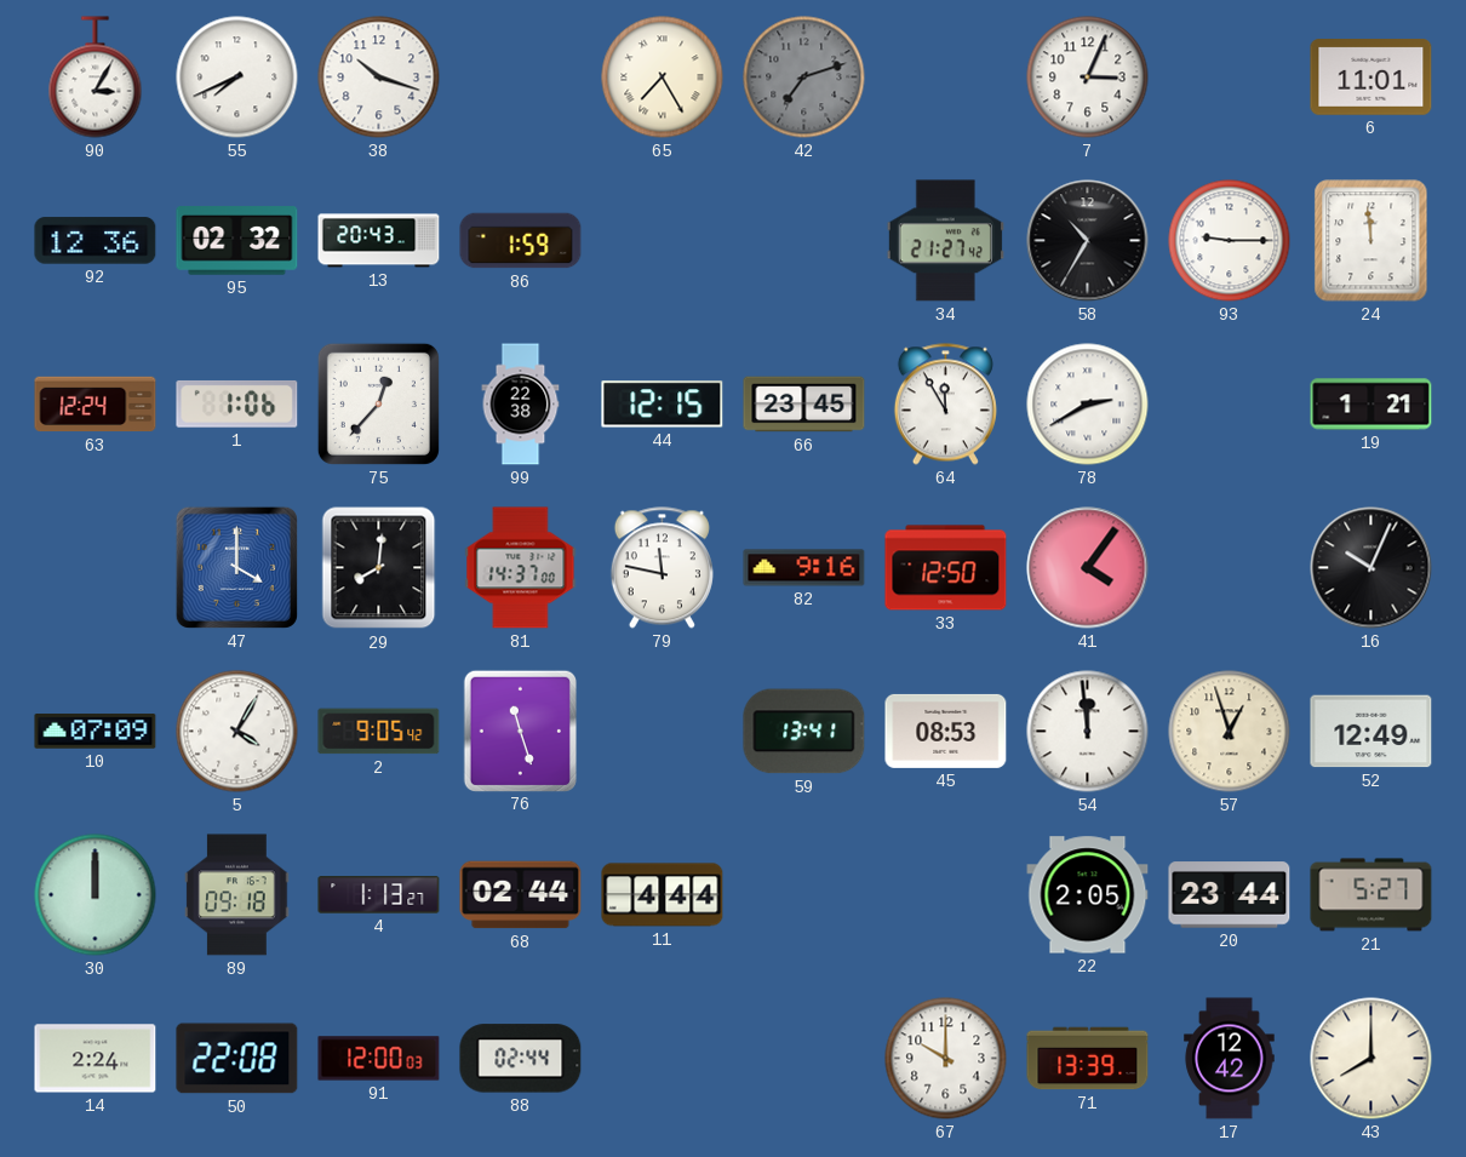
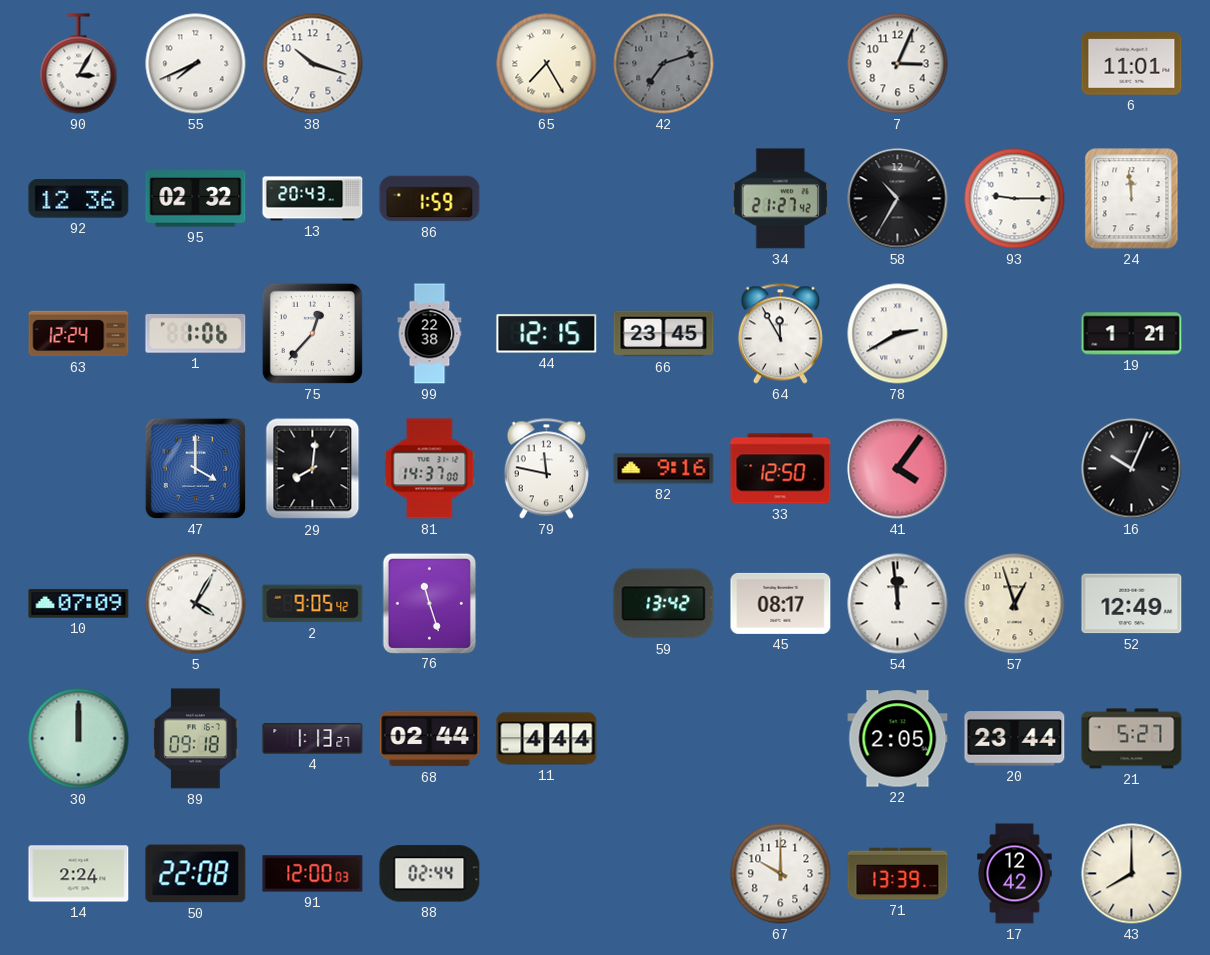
59: 13:41 -> 13:42
45: 08:53 -> 08:17
